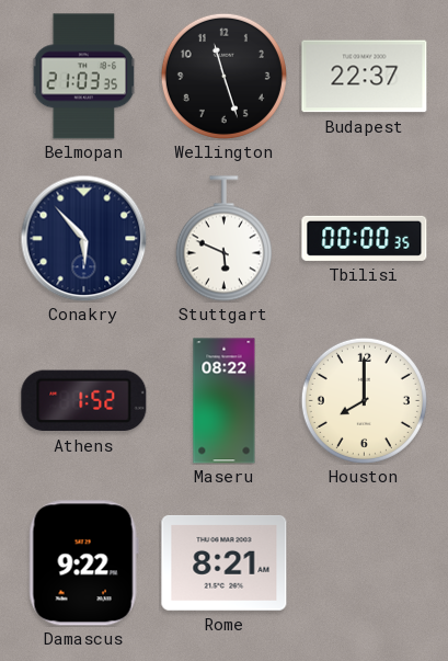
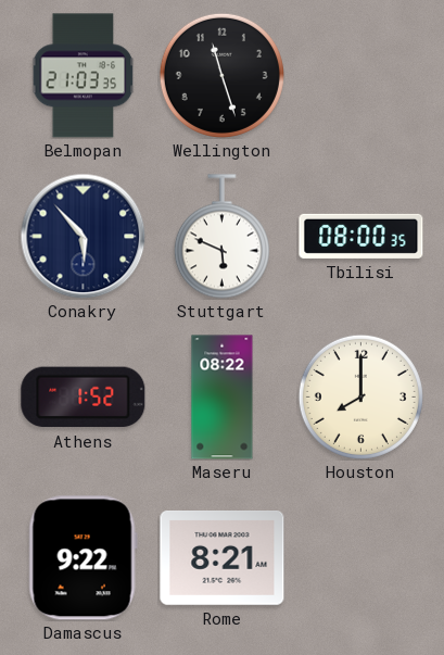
Budapest: 22:37 -> none
Tbilisi: 00:00 -> 08:00
